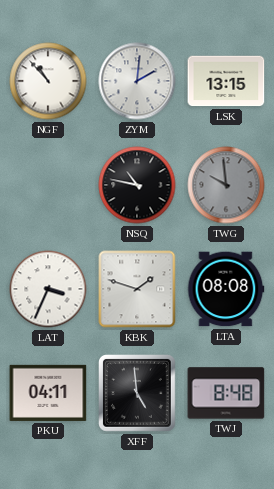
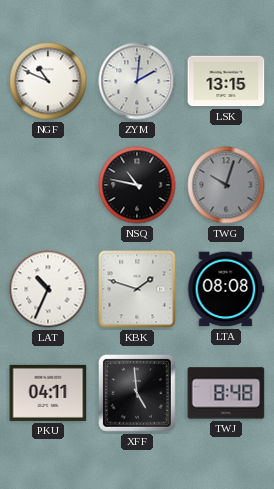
NGF: 10:53 -> 10:49
TWG: 9:59 -> 10:03
LAT: 3:34 -> 10:34
